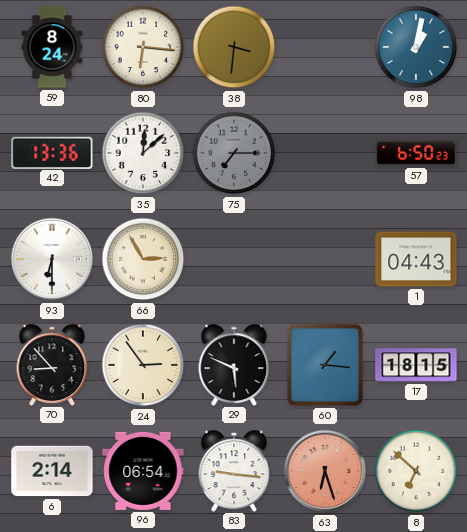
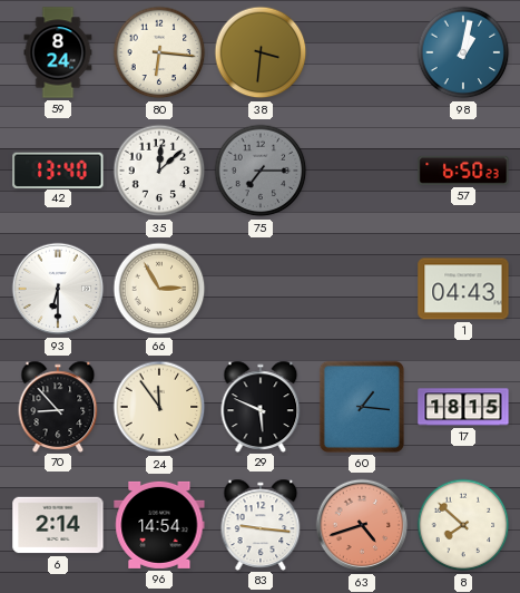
42: 13:36 -> 13:40
24: 2:54 -> 11:54
96: 06:54 -> 14:54
63: 6:27 -> 4:42
8: 6:52 -> 7:52
